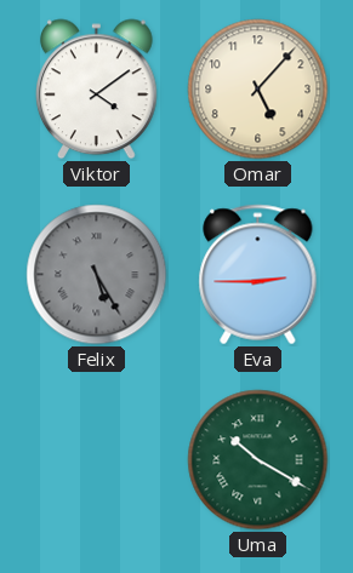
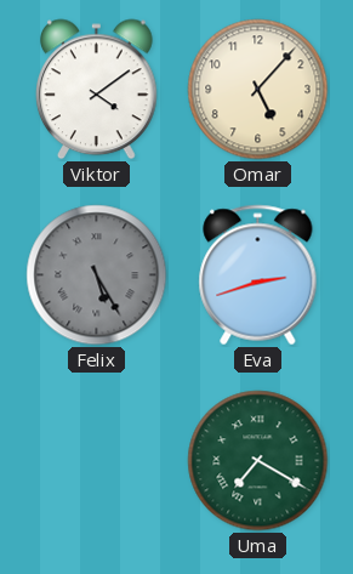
Eva: 2:45 -> 2:42
Uma: 10:20 -> 7:20
